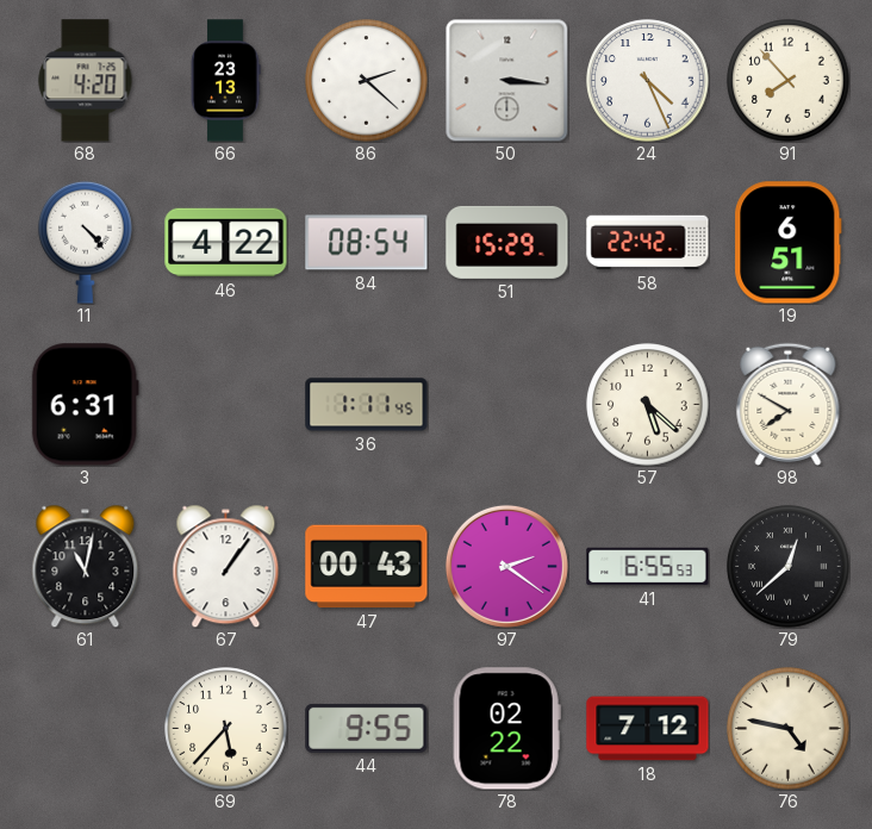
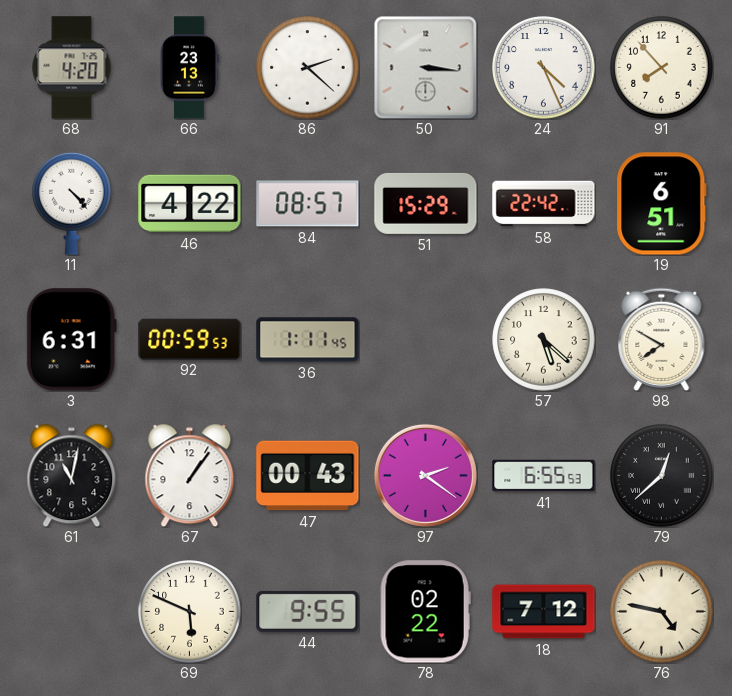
84: 08:54 -> 08:57
92: none -> 00:59
69: 5:37 -> 5:49
